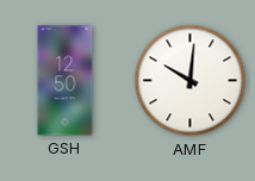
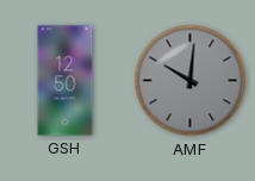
AMF dial: white -> grey
